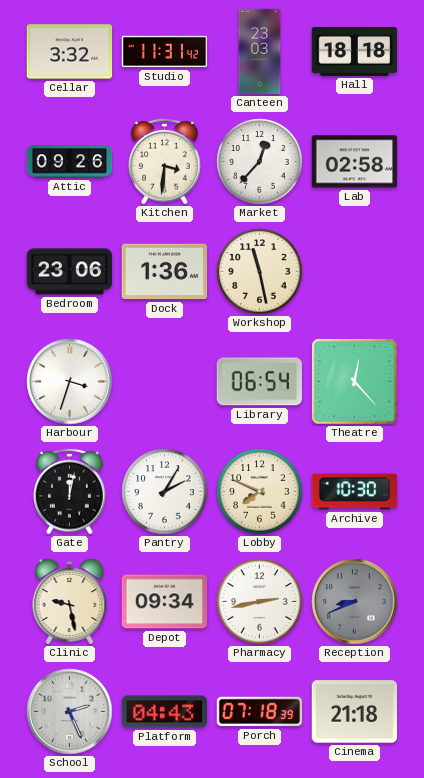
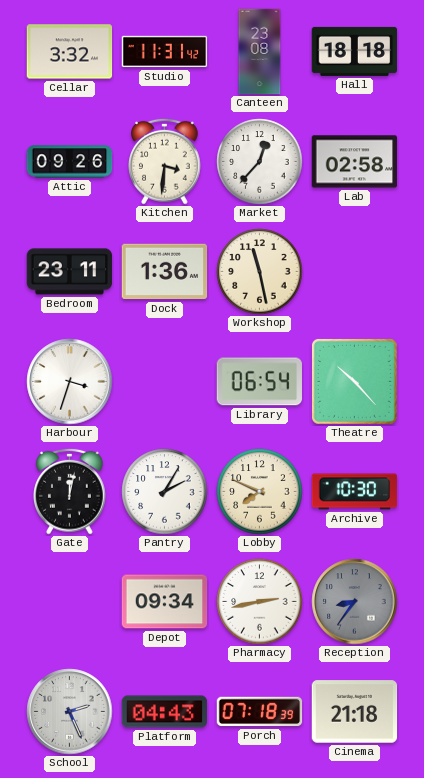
Canteen: 23:03 -> 23:08
Bedroom: 23:06 -> 23:11
Theatre: 12:23 -> 10:23
Clinic: 9:28 -> none
Reception: 8:41 -> 8:36
